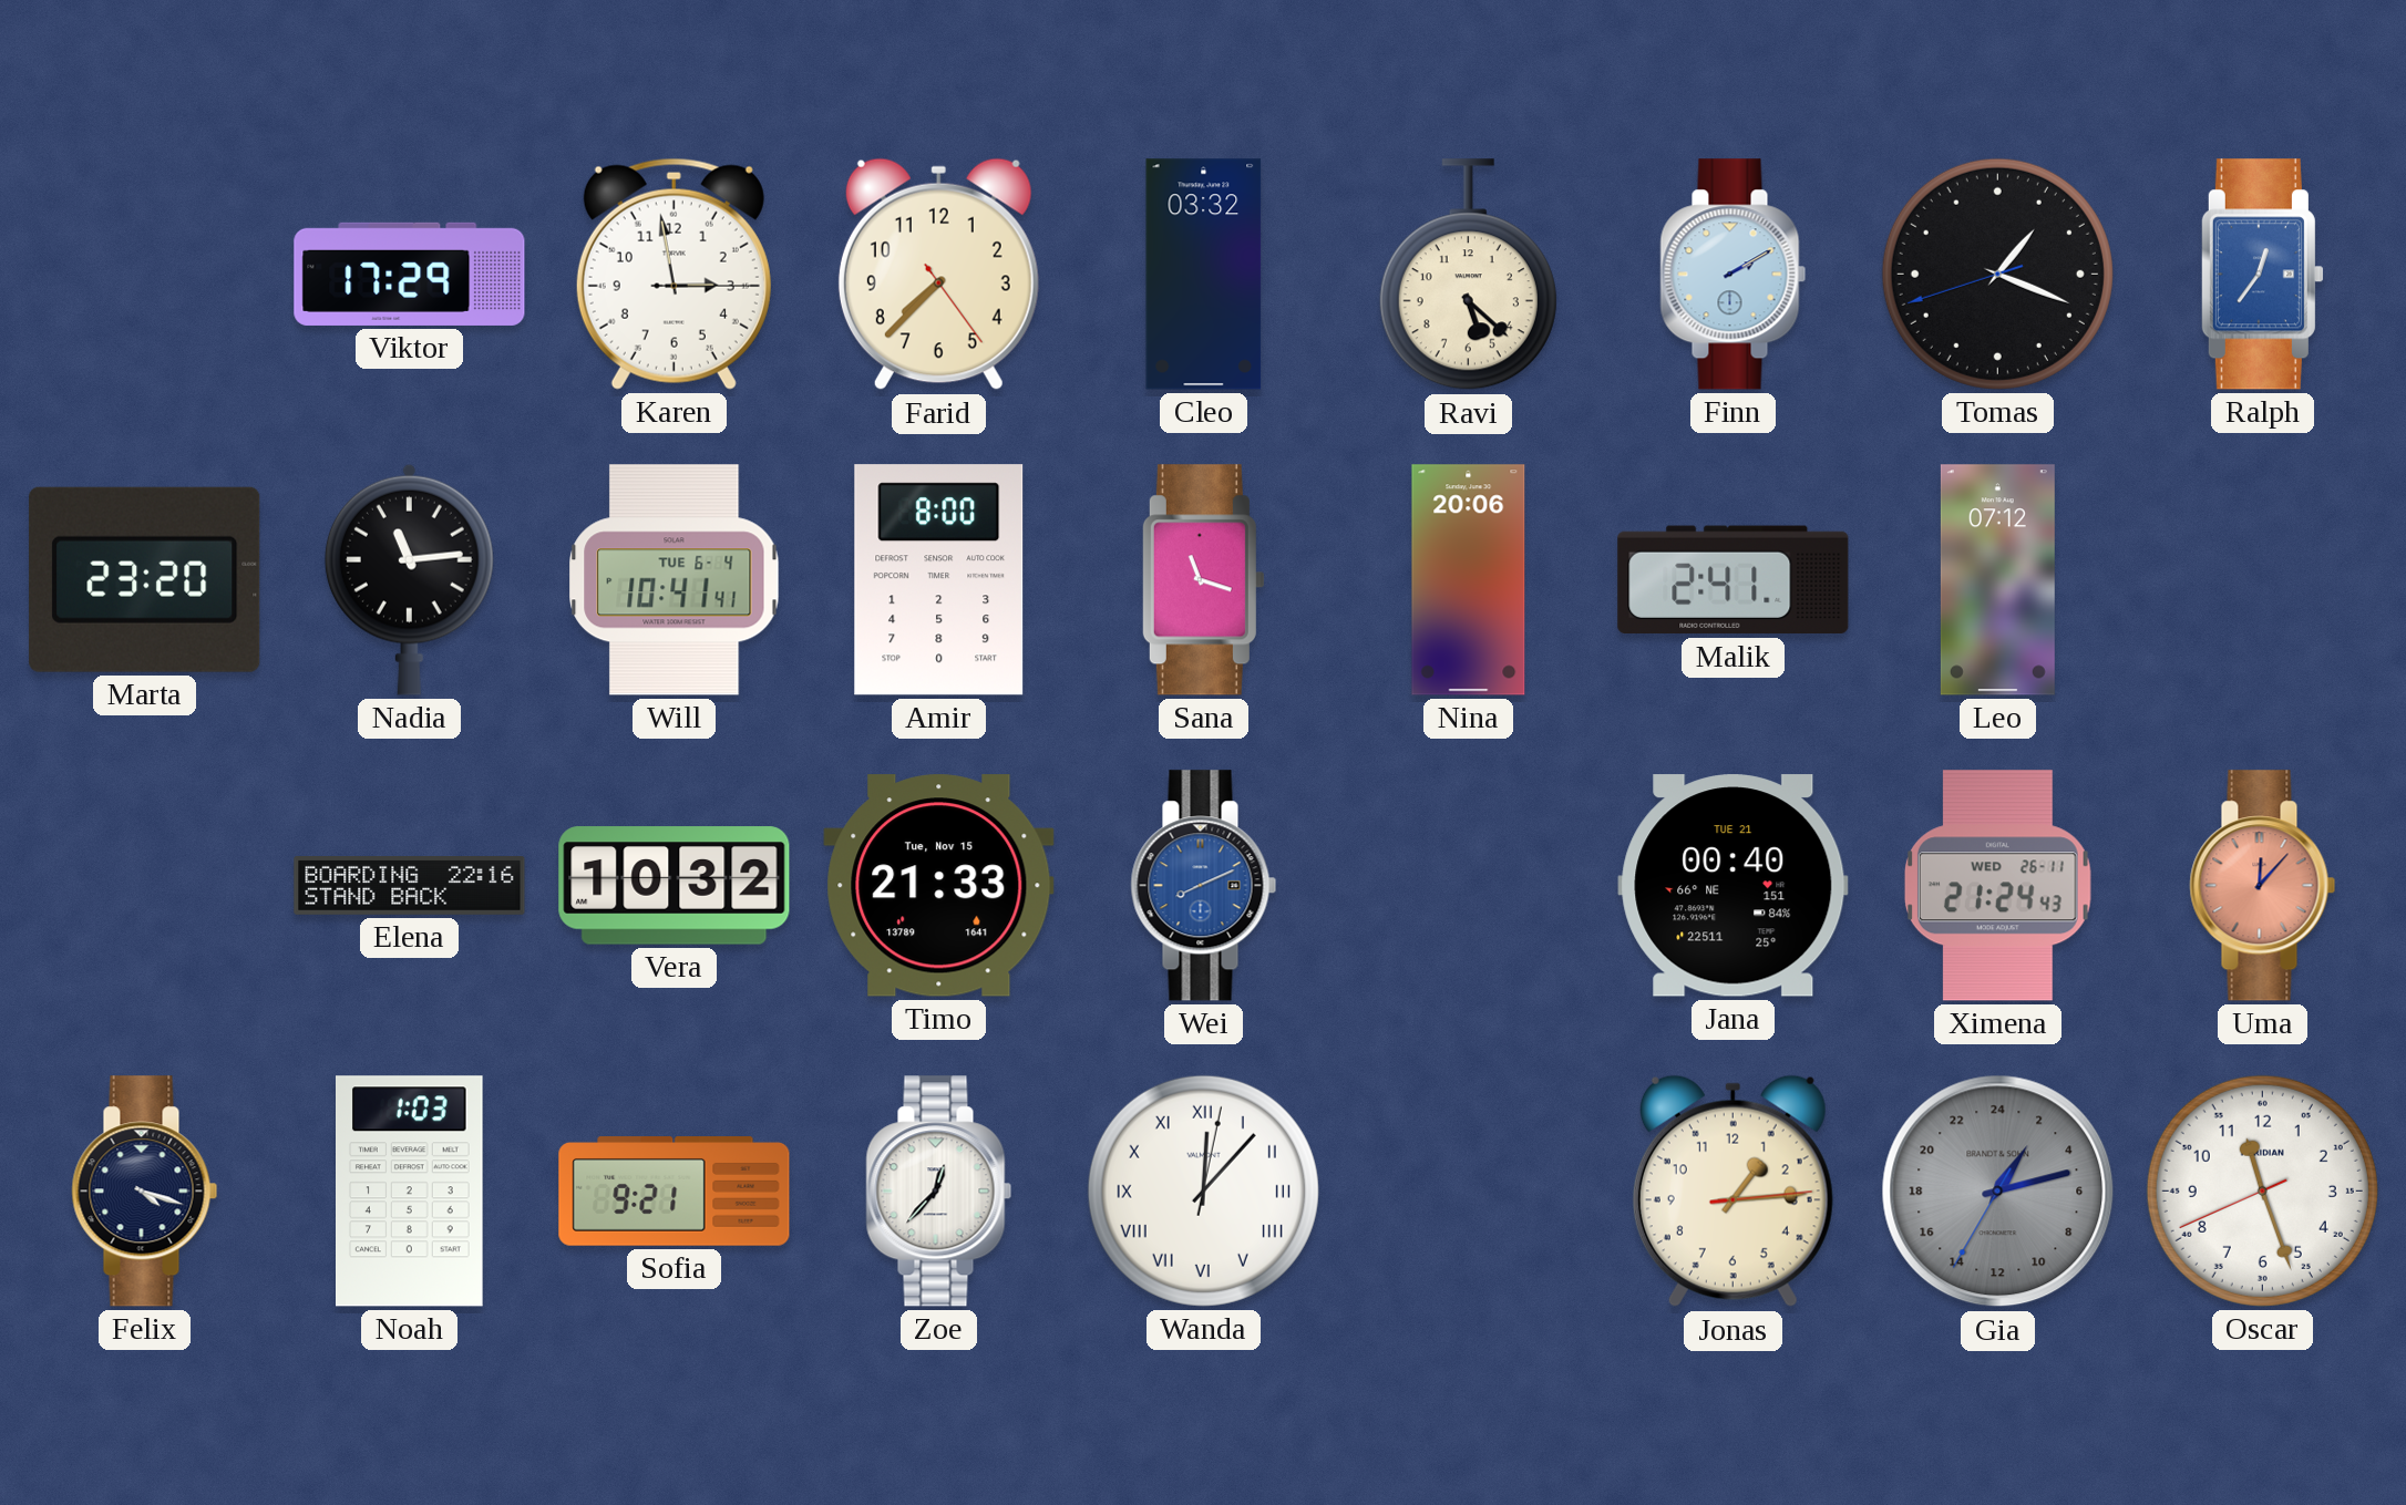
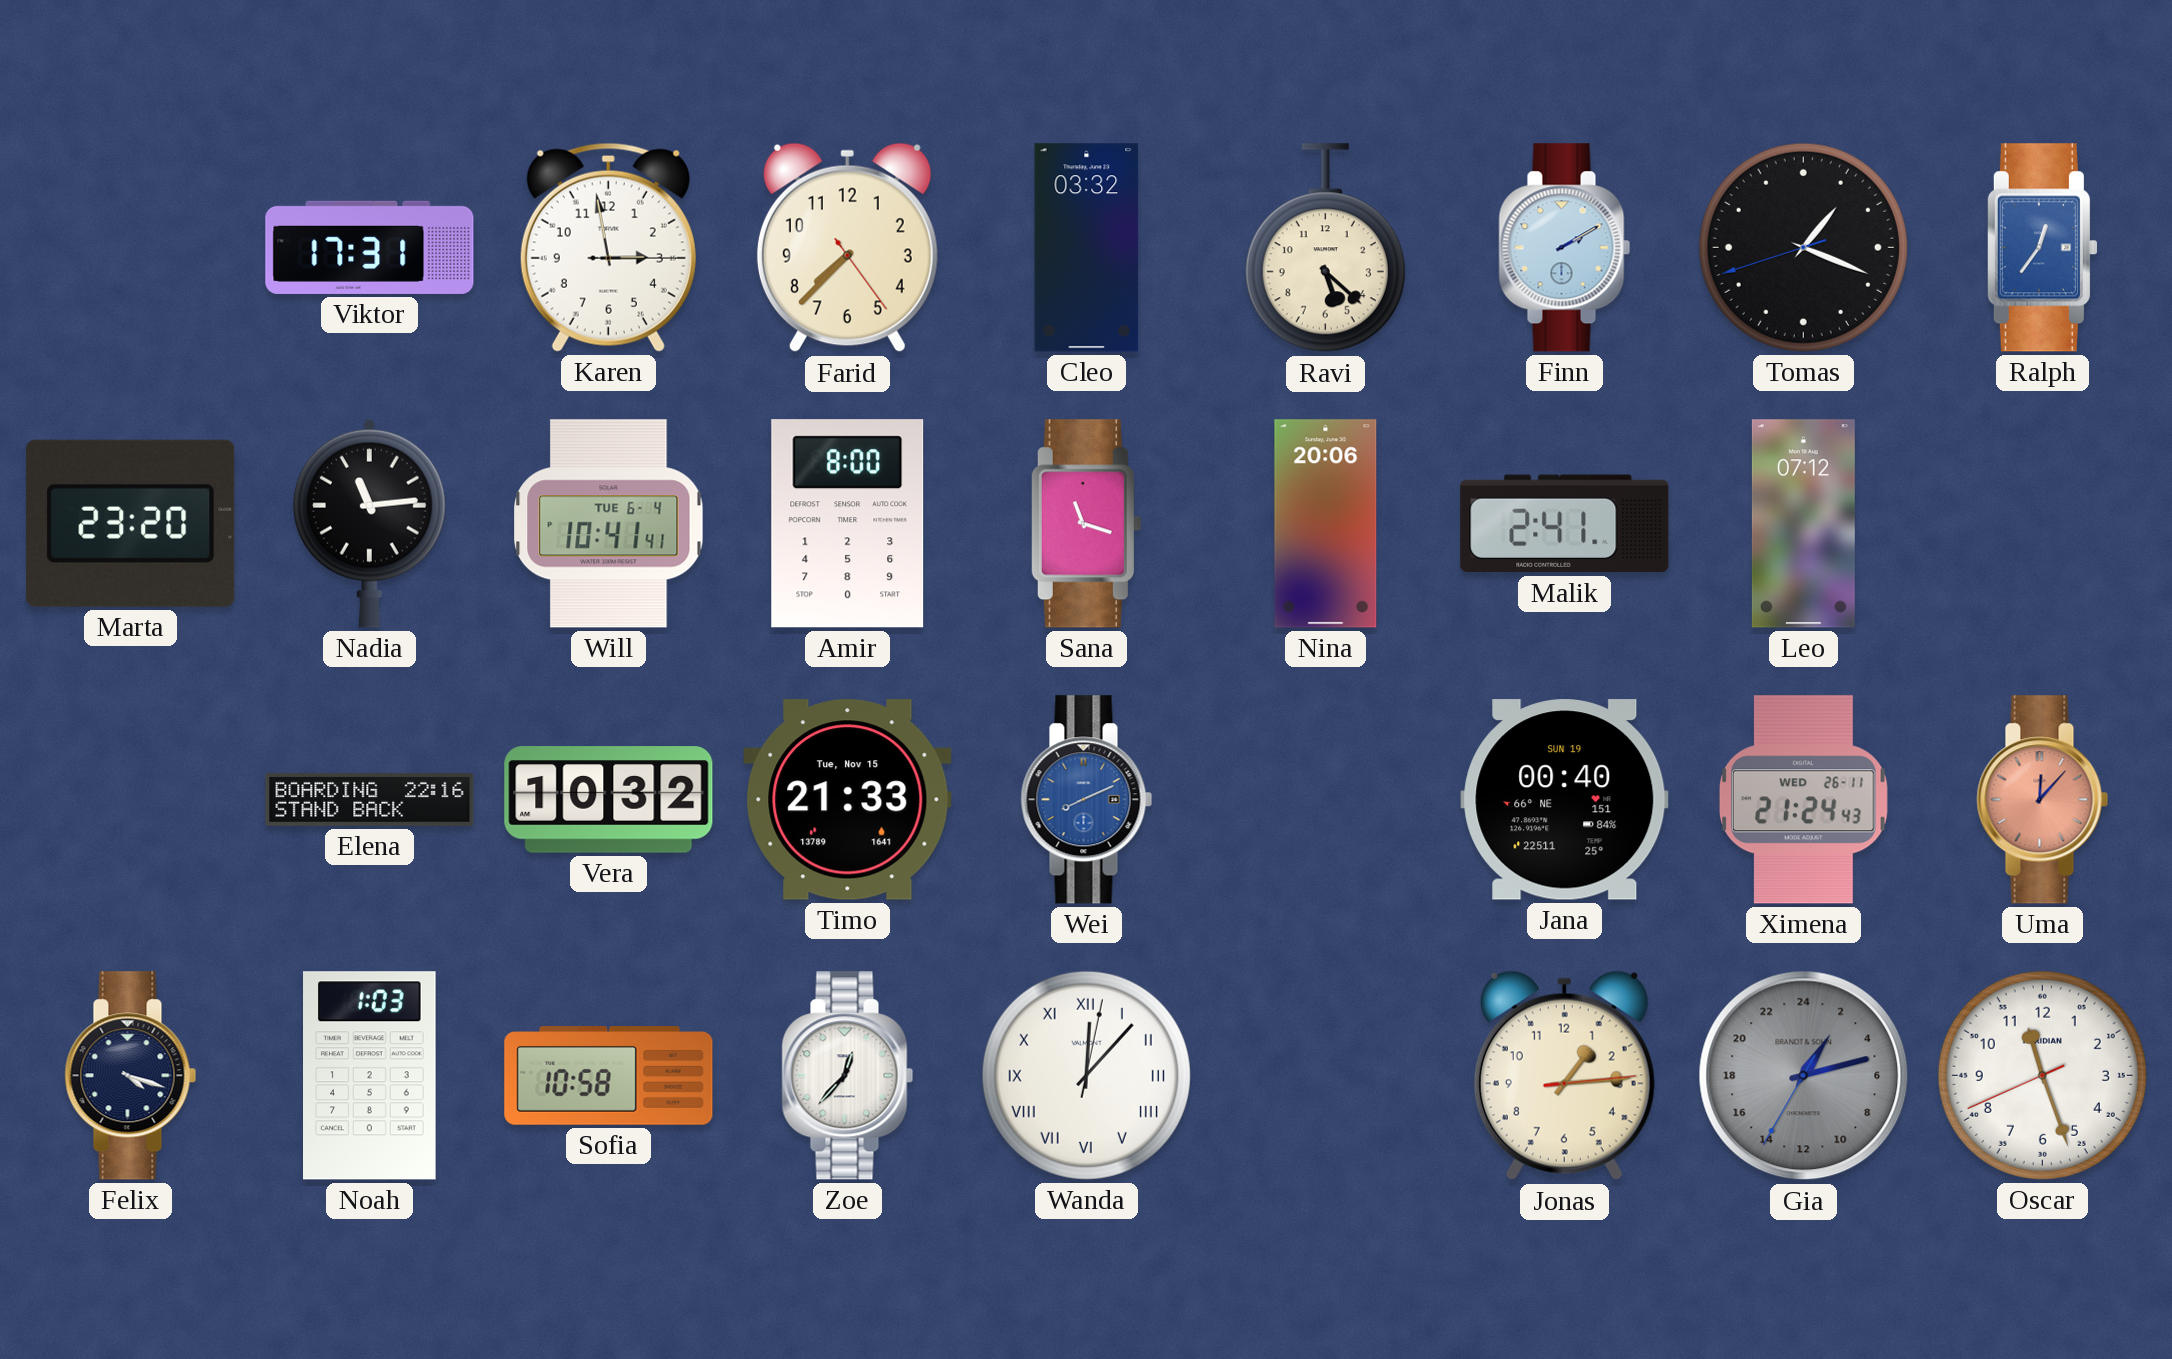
Viktor: 17:29 -> 17:31
Jana date: TUE 21 -> SUN 19
Sofia: 9:21 -> 10:58
